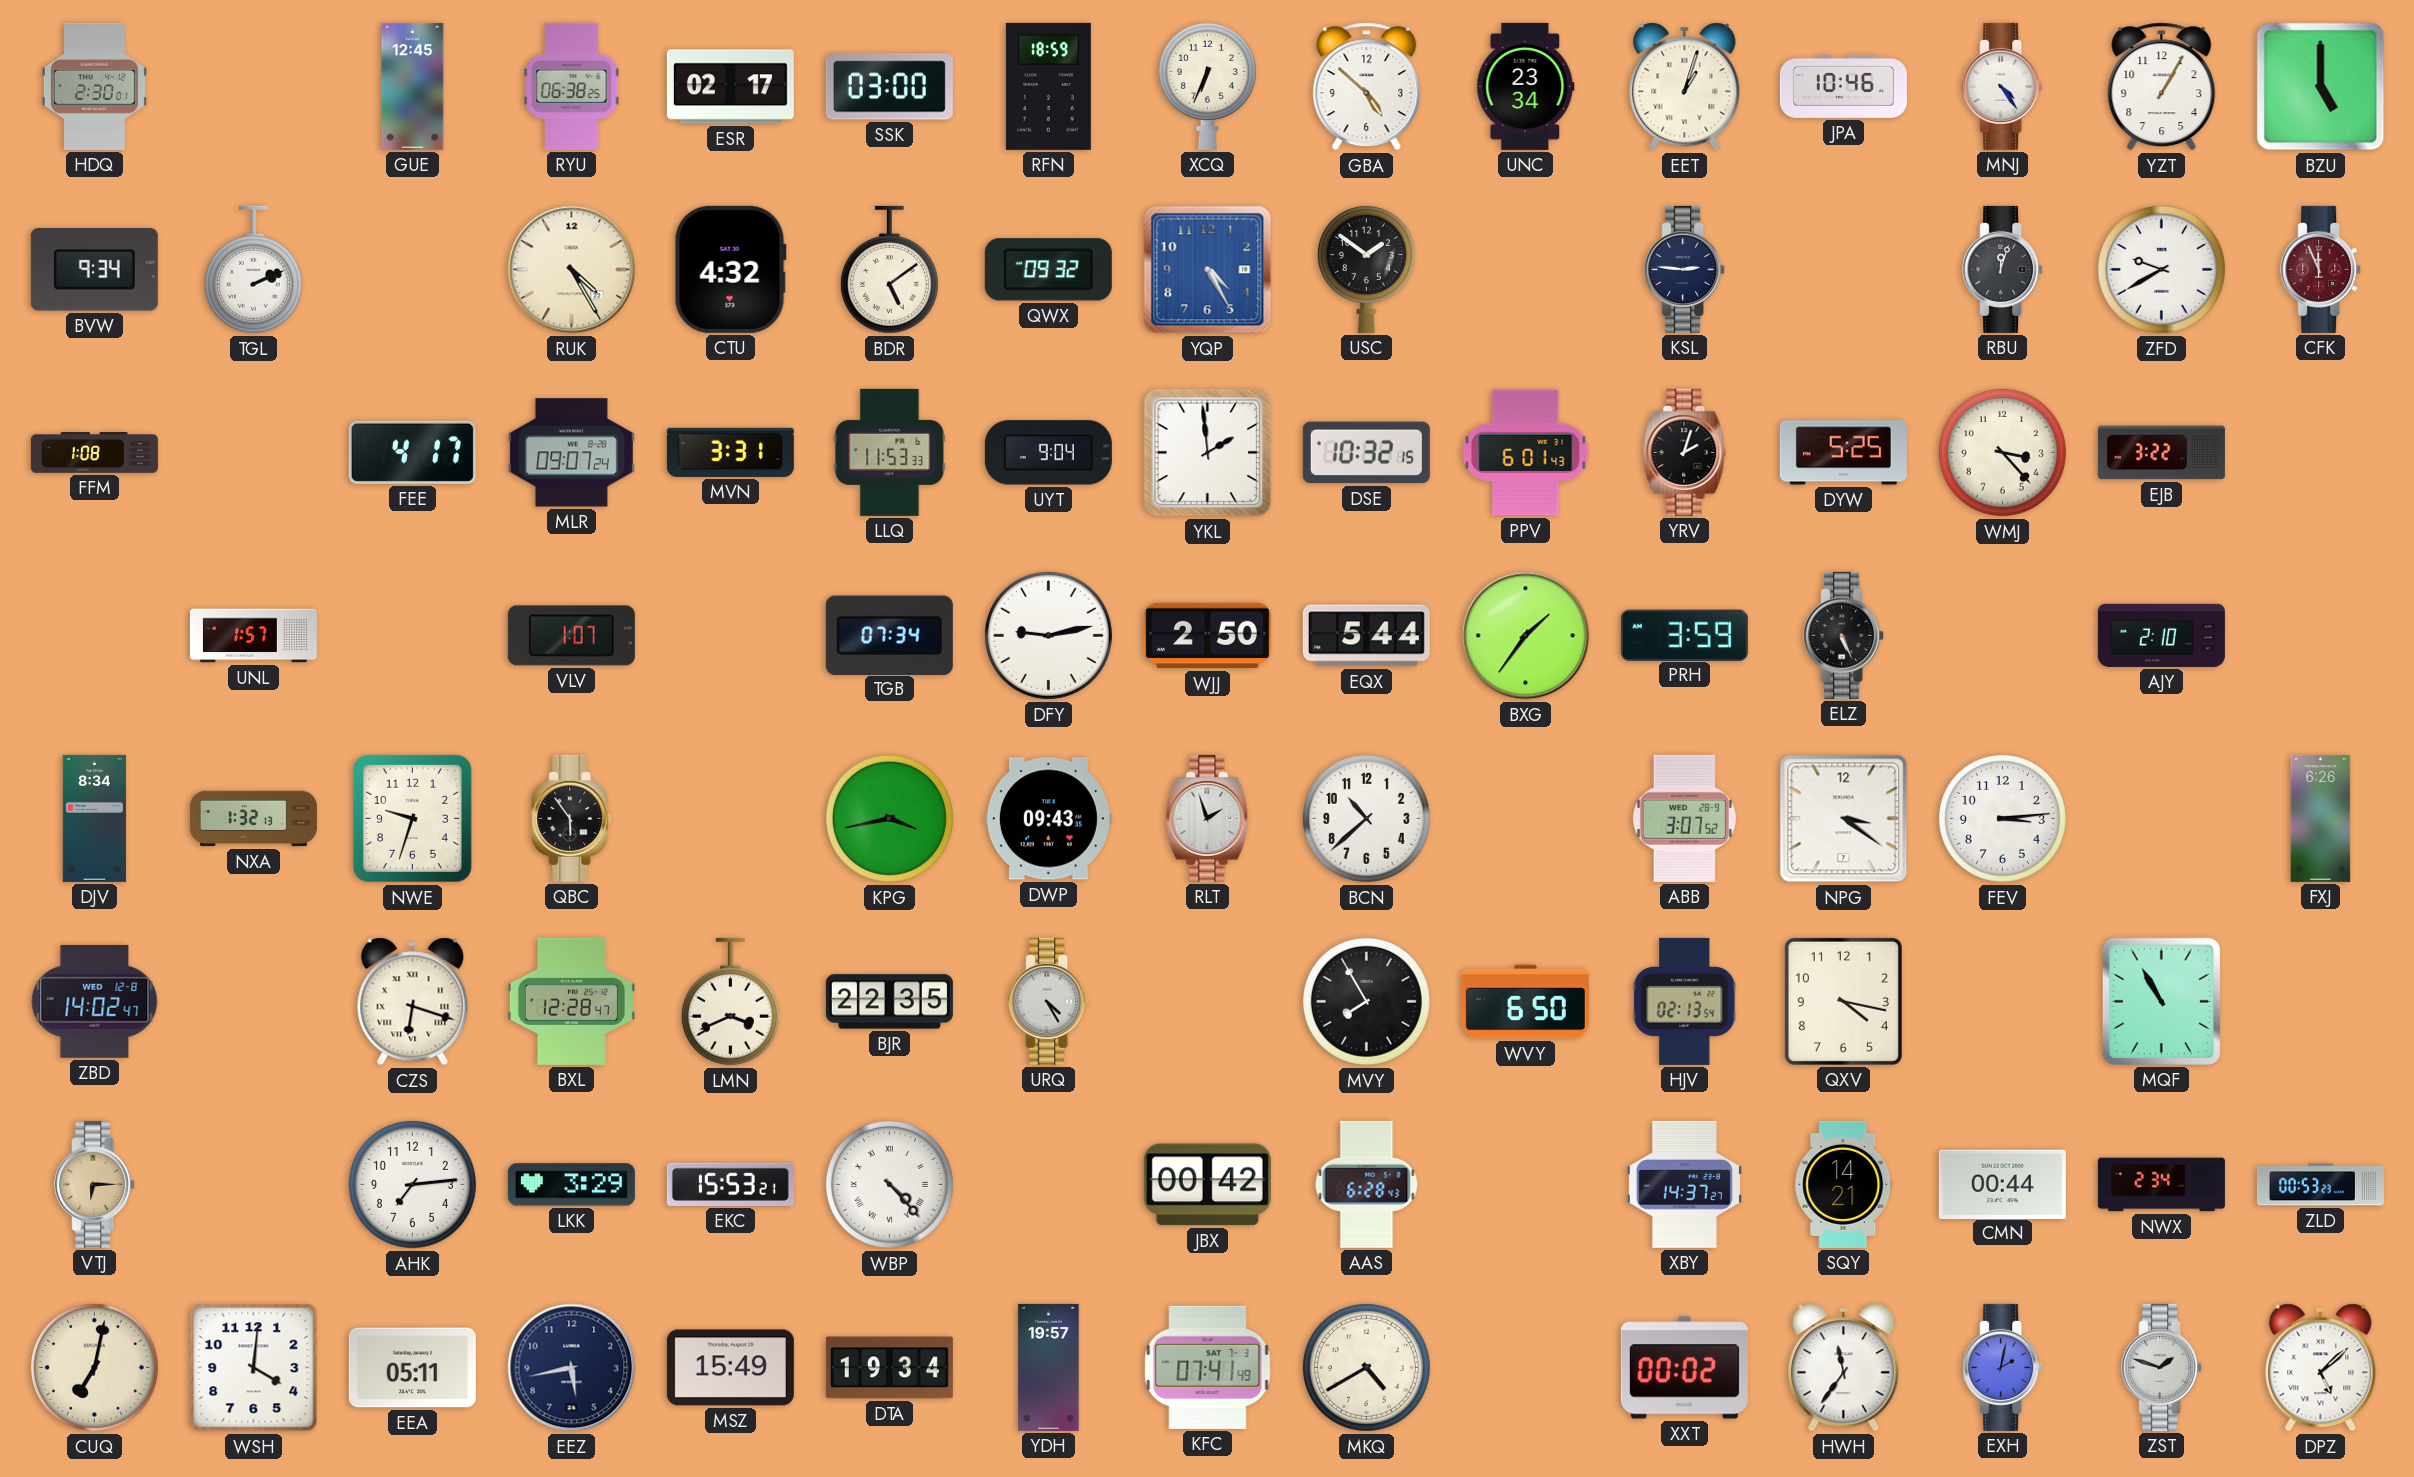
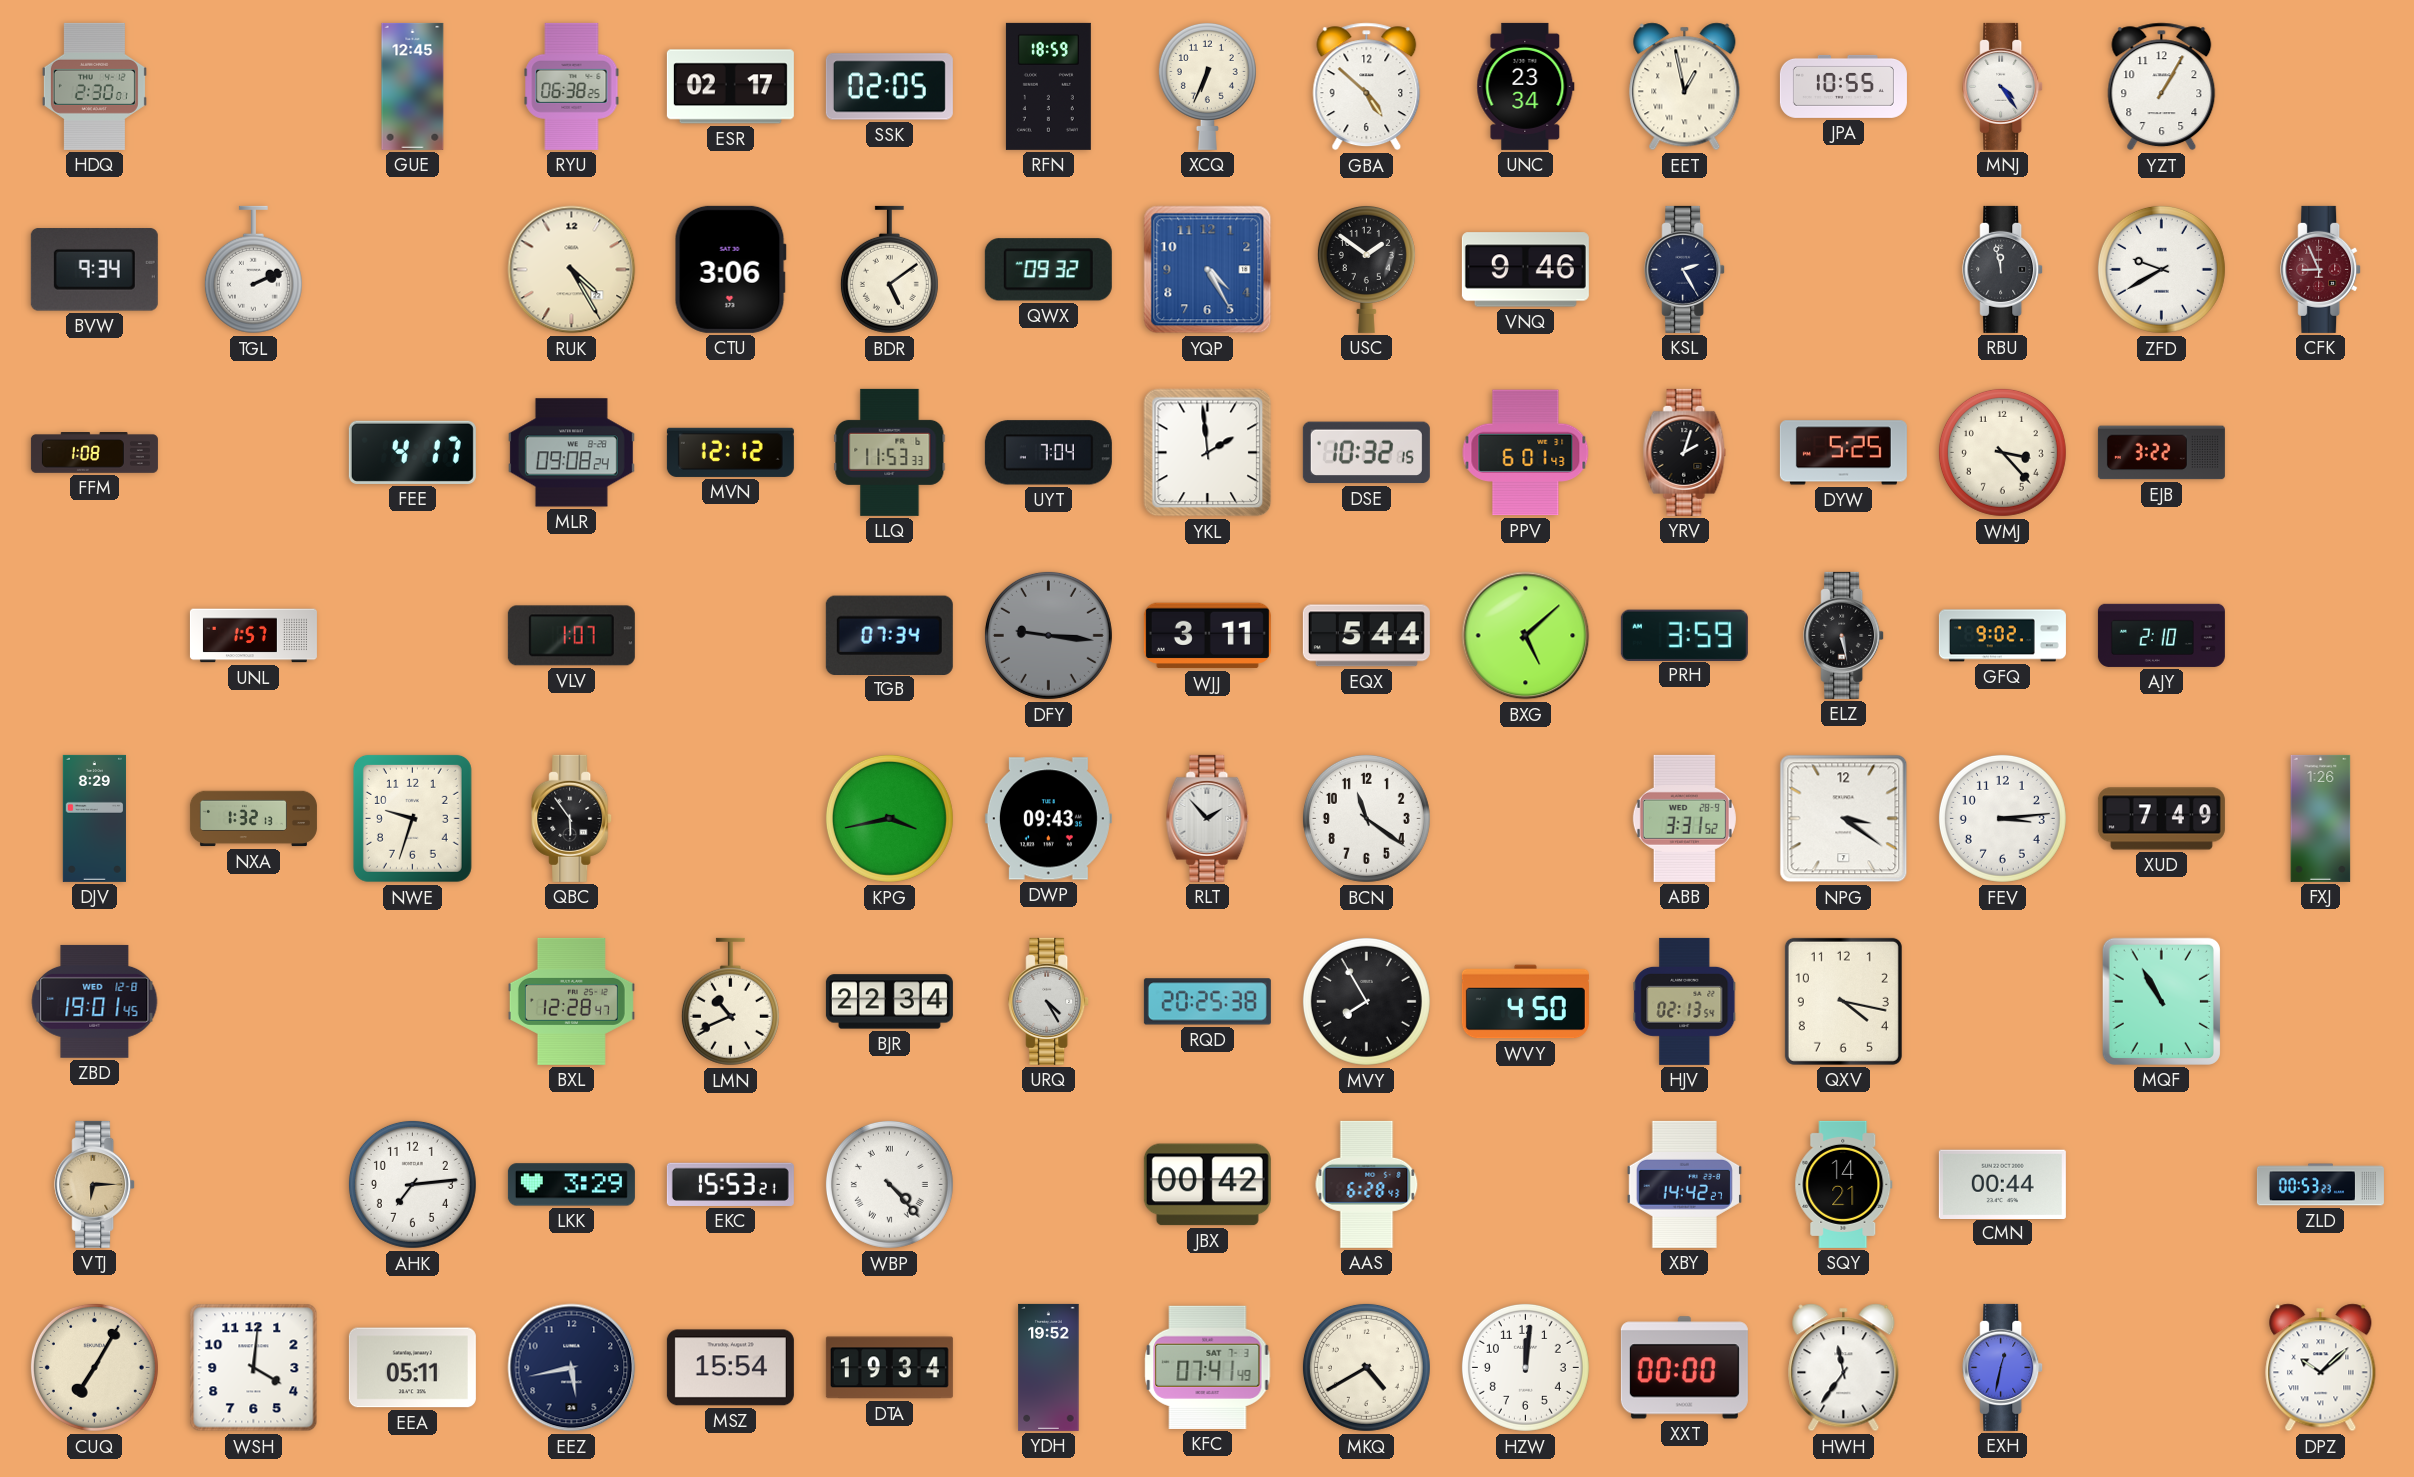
SSK: 03:00 -> 02:05
EET: 1:03 -> 12:58
JPA: 10:46 -> 10:55
BZU: 5:00 -> none
CTU: 4:32 -> 3:06
VNQ: none -> 9:46
KSL: 2:46 -> 2:25
RBU: 12:03 -> 11:58
CFK: 11:56 -> 8:56
MLR: 09:07 -> 09:08
MVN: 3:31 -> 12:12
UYT: 9:04 -> 7:04
DFY: 9:13 -> 9:16
DFY dial: white -> grey
WJJ: 2:50 -> 3:11
BXG: 1:36 -> 5:08
ELZ: 5:26 -> 5:28
GFQ: none -> 9:02
DJV: 8:34 -> 8:29
RLT: 1:57 -> 1:53
BCN: 10:38 -> 11:21
ABB: 3:07 -> 3:31
XUD: none -> 7:49
FXJ: 6:26 -> 1:26
ZBD: 14:02 -> 19:01
CZS: 6:18 -> none
LMN: 3:41 -> 10:41
BJR: 22:35 -> 22:34
RQD: none -> 20:25
WVY: 6:50 -> 4:50
XBY: 14:37 -> 14:42
NWX: 2:34 -> none
CUQ: 7:02 -> 7:05
MSZ: 15:49 -> 15:54
YDH: 19:57 -> 19:52
HZW: none -> 12:01
XXT: 00:02 -> 00:00
EXH: 2:02 -> 12:32
ZST: 1:48 -> none
DPZ: 5:08 -> 10:08
